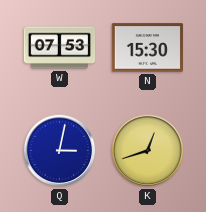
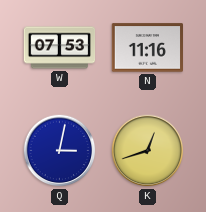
N: 15:30 -> 11:16
